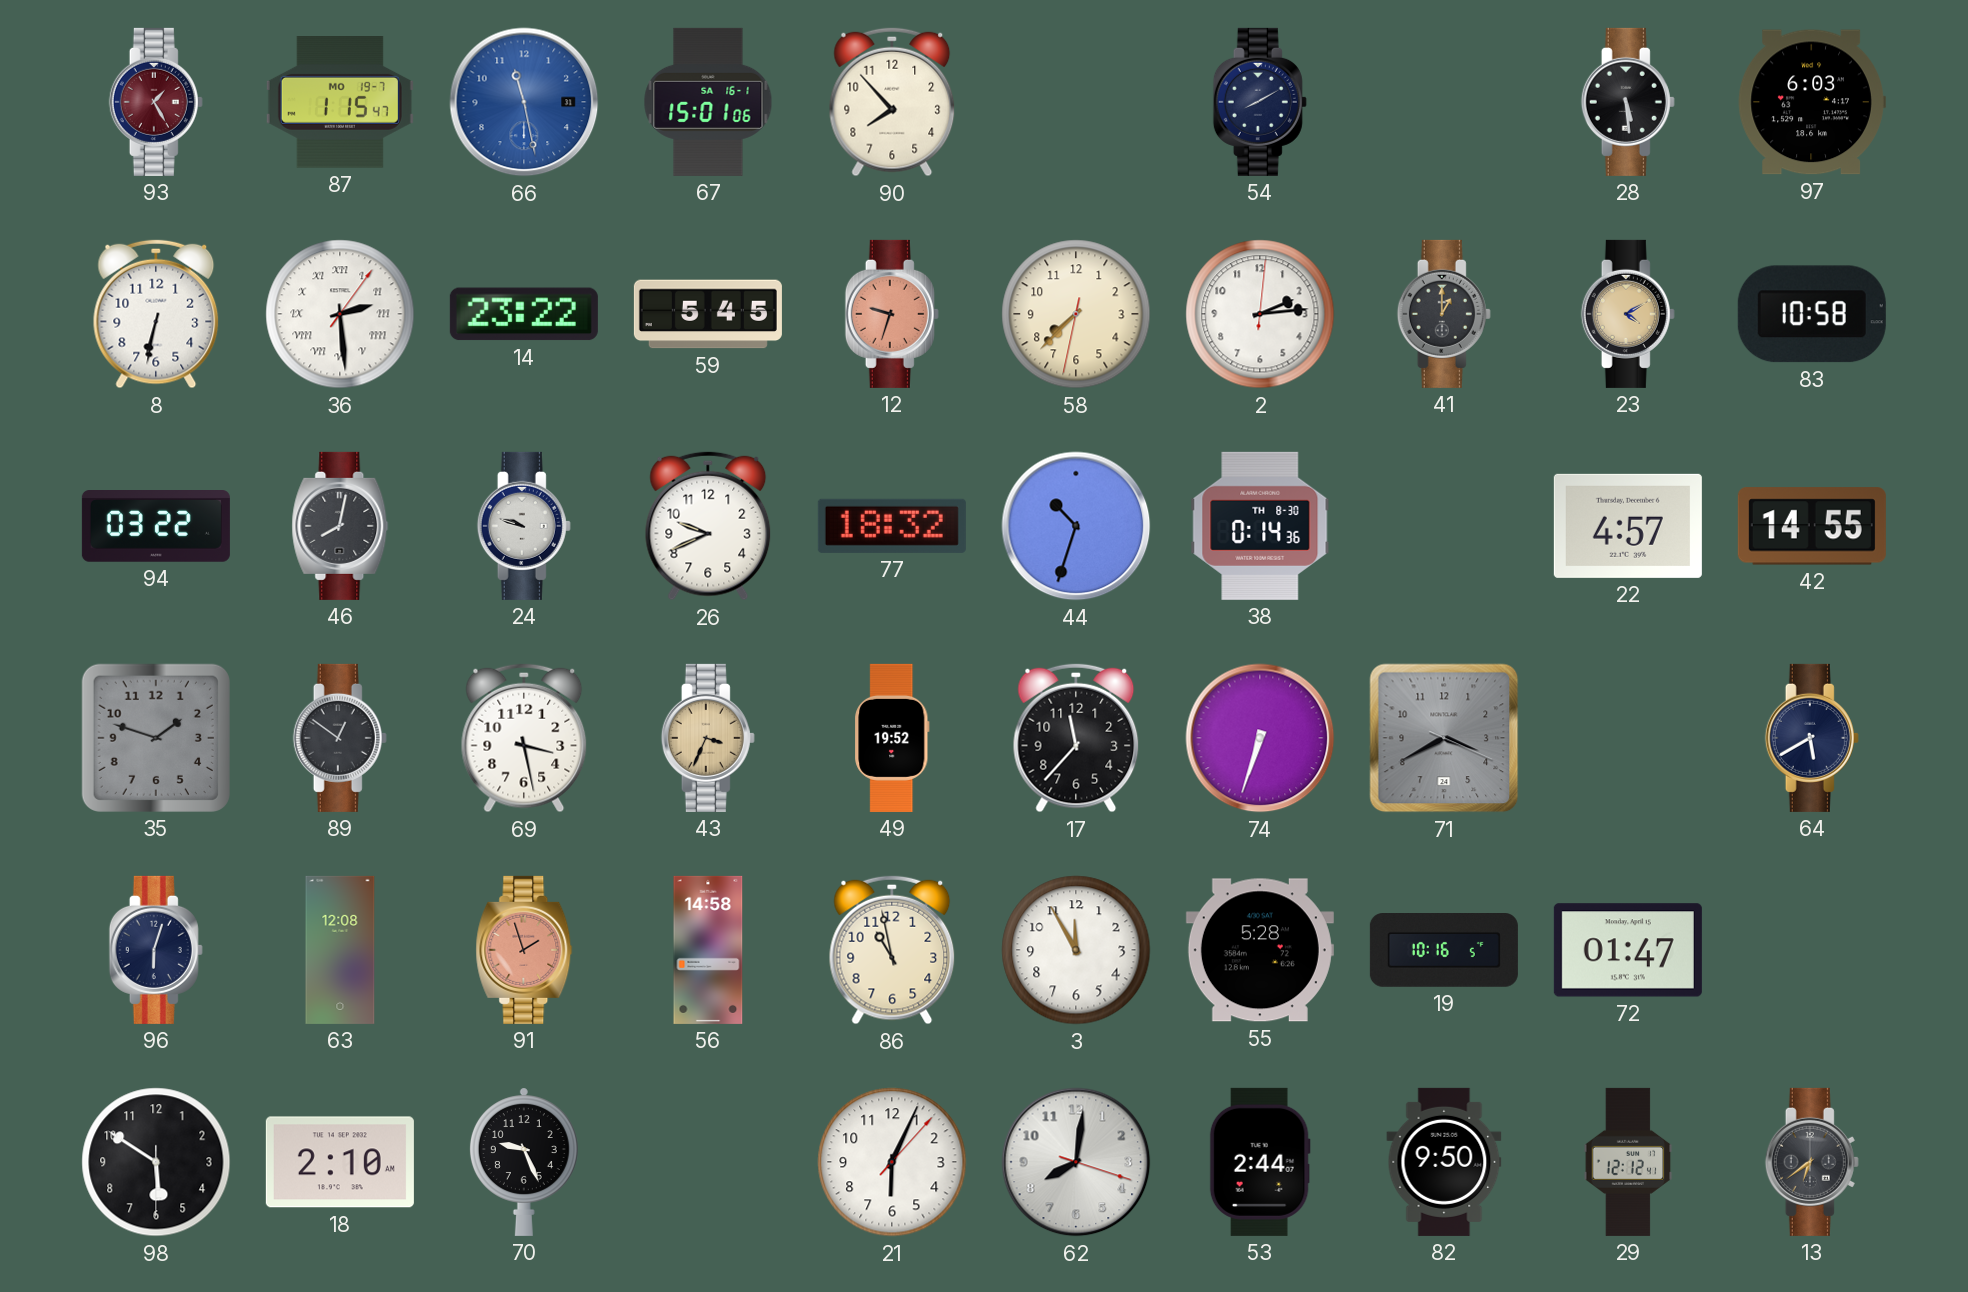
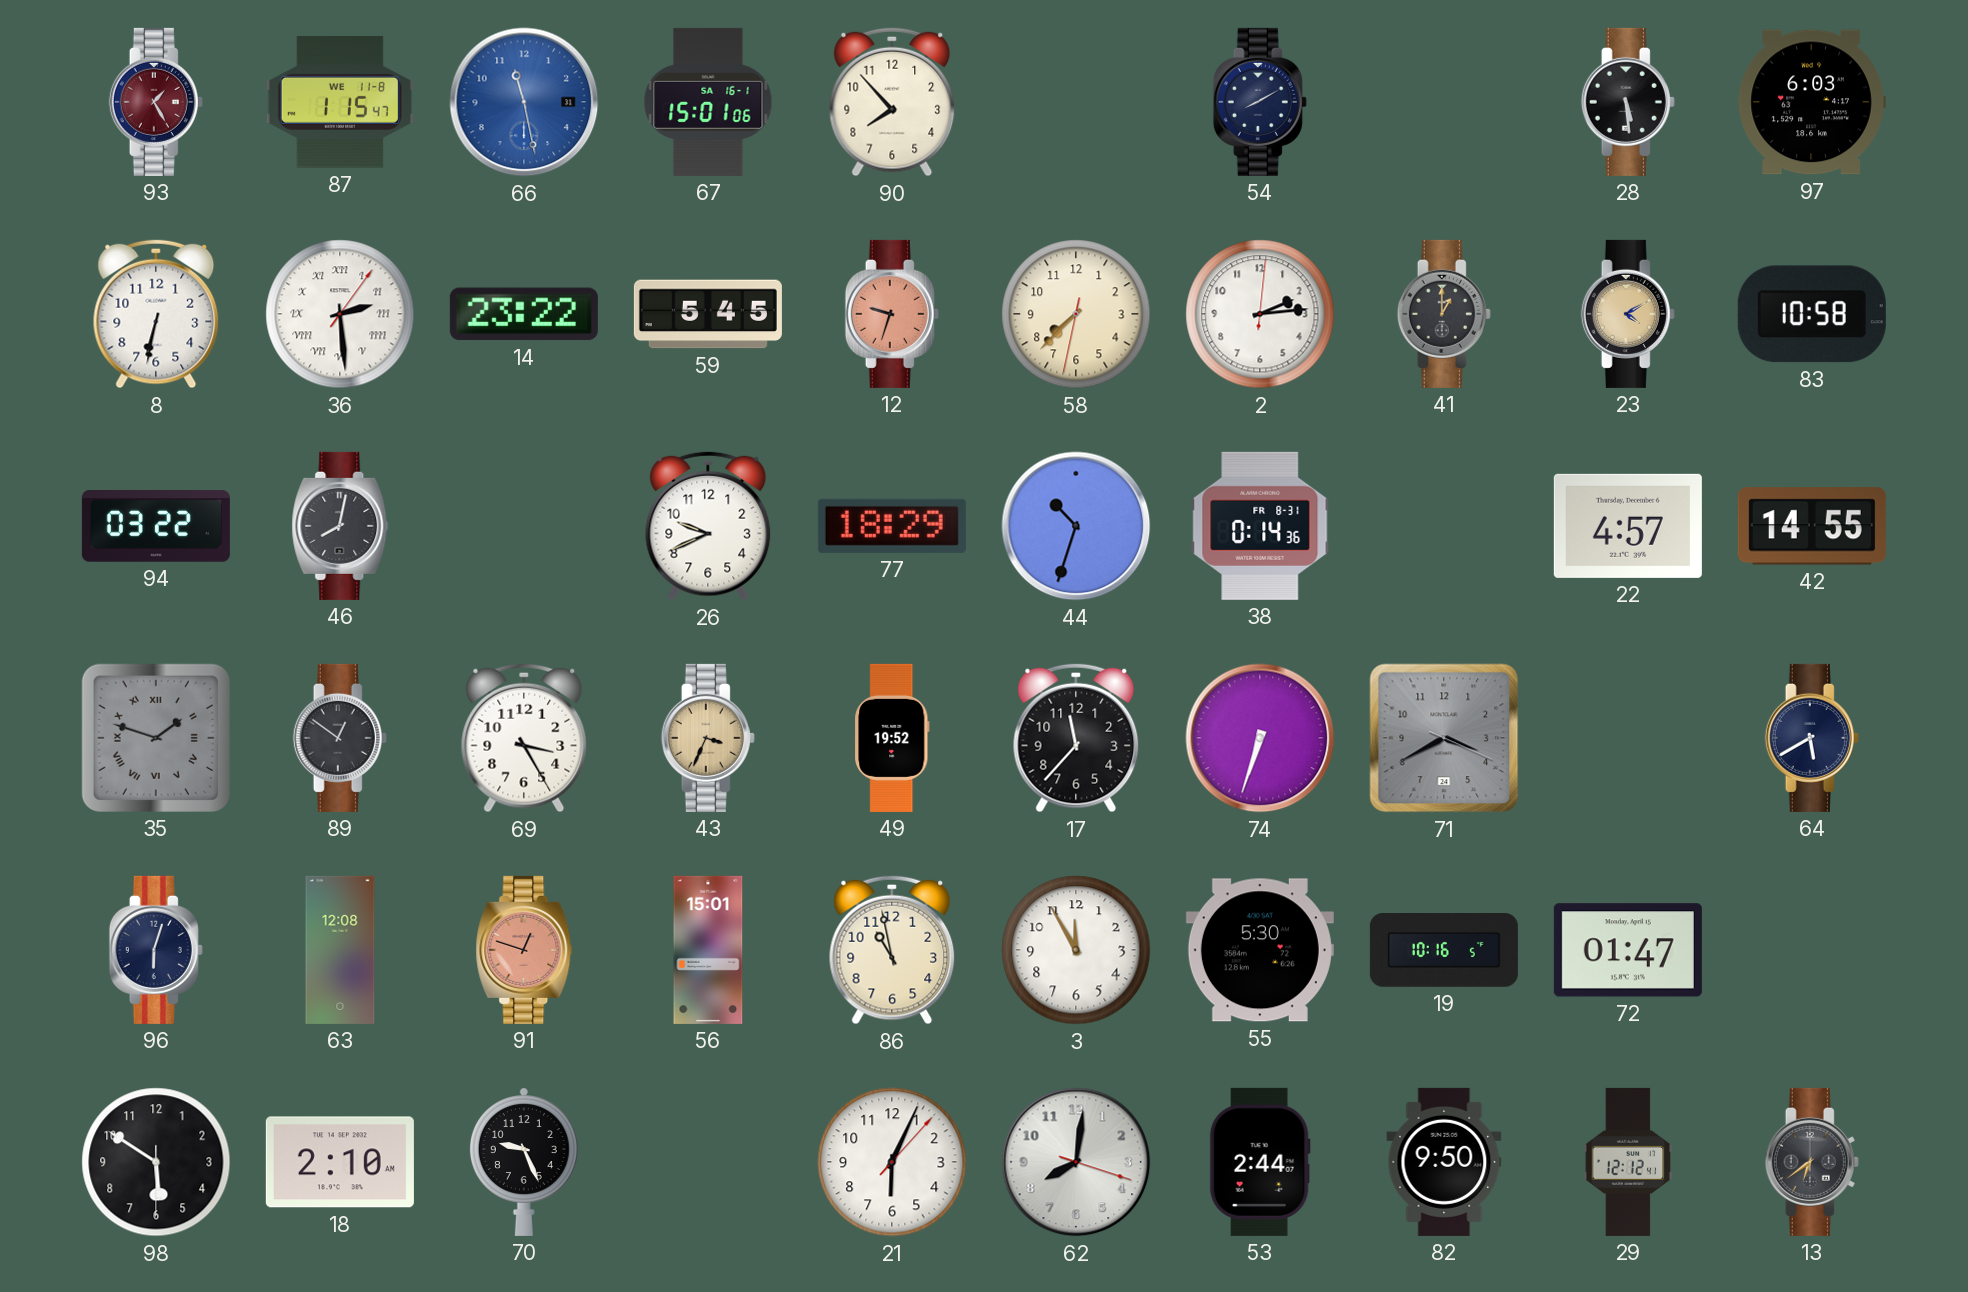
87 date: MO 19-7 -> WE 11-8
24: 9:48 -> none
77: 18:32 -> 18:29
38 date: TH 8-30 -> FR 8-31
35 numerals: Arabic -> Roman
69: 3:28 -> 3:25
91: 1:57 -> 12:48
56: 14:58 -> 15:01
55: 5:28 -> 5:30
